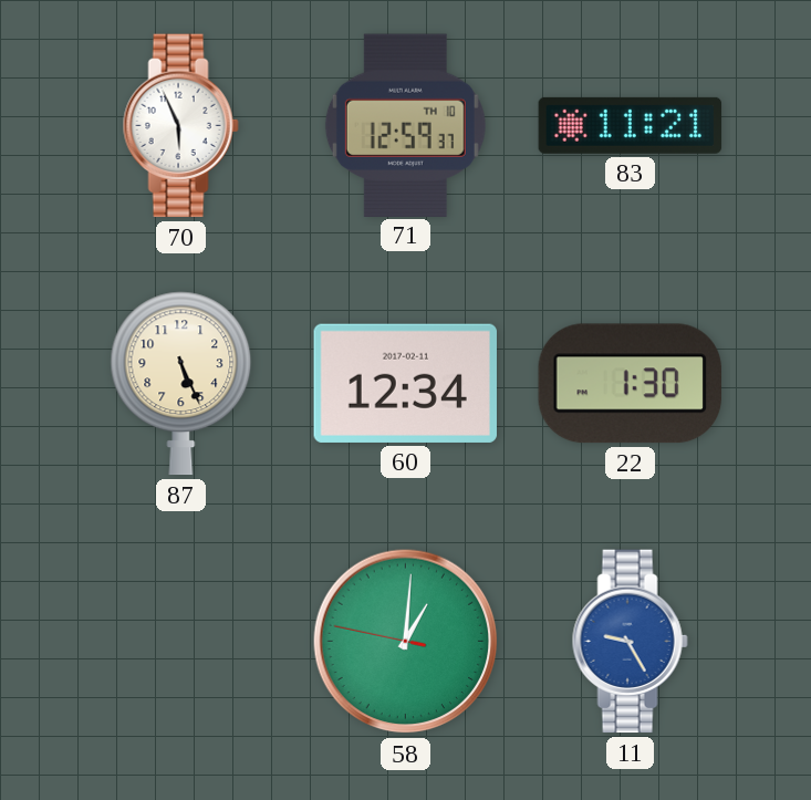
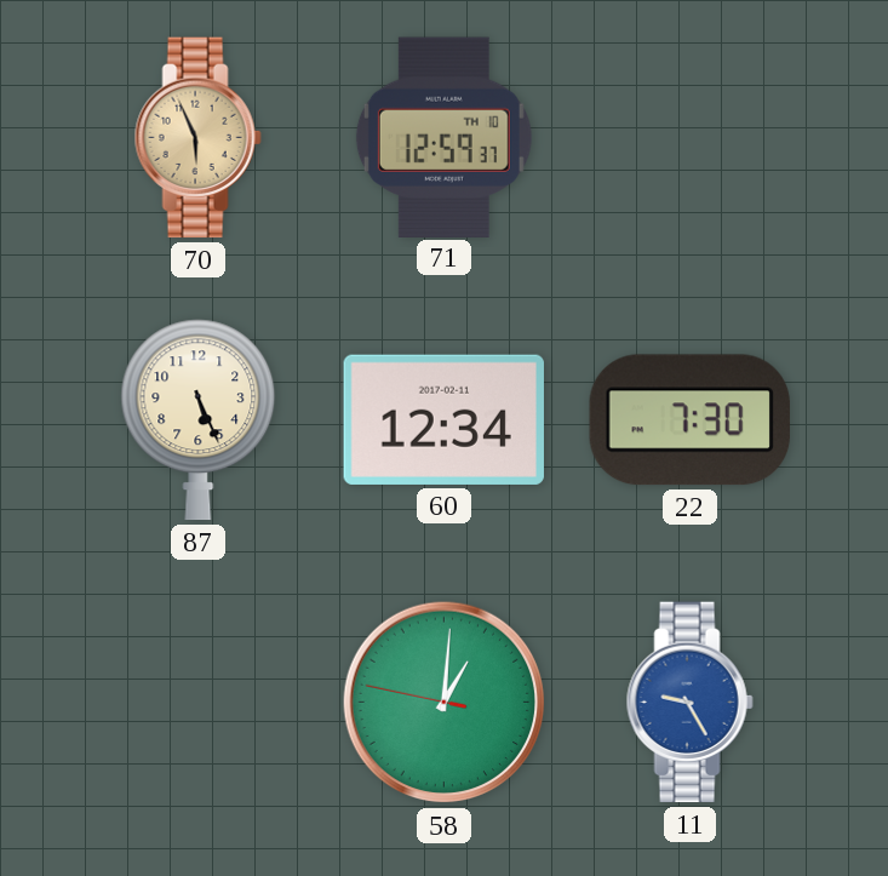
70 dial: white -> champagne
83: 11:21 -> none
22: 1:30 -> 7:30
